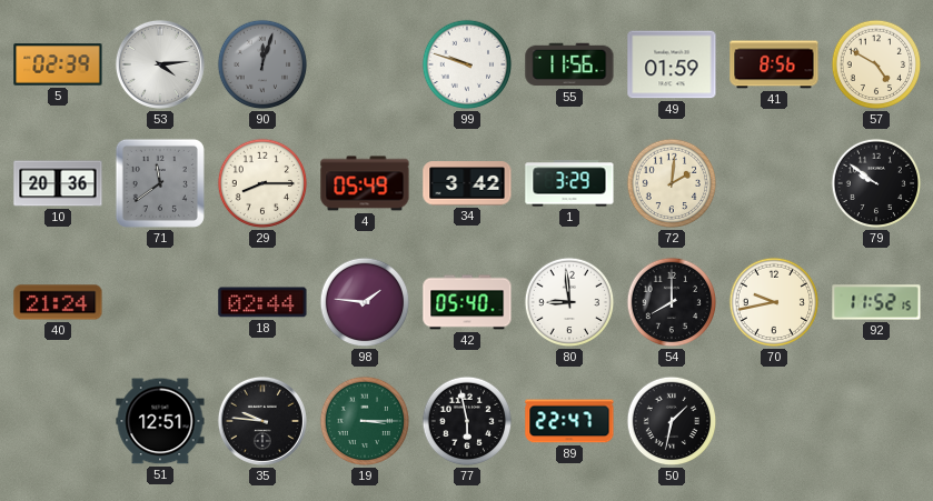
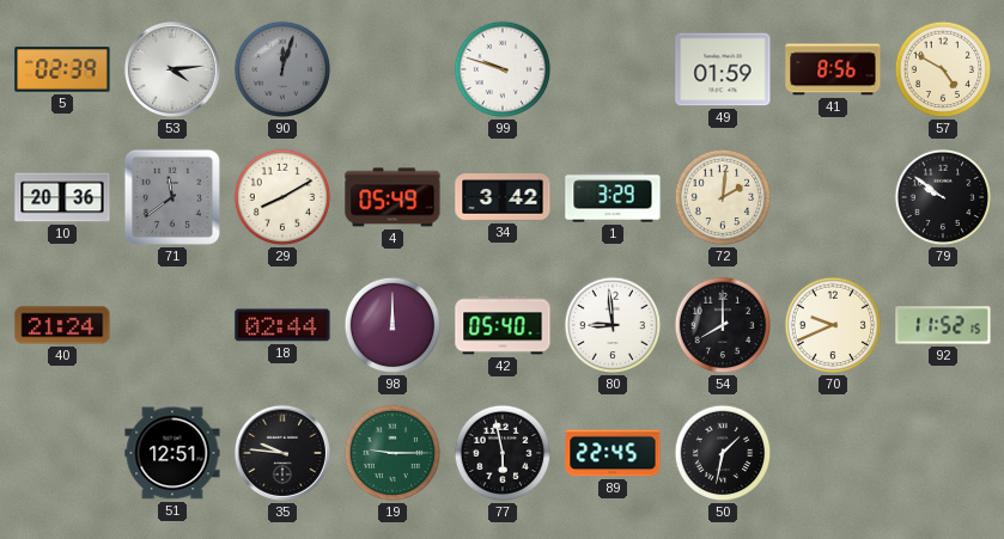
55: 11:56 -> none
29: 8:15 -> 8:10
98: 1:46 -> 12:00
70: 9:43 -> 9:41
19: 3:15 -> 9:15
89: 22:47 -> 22:45
